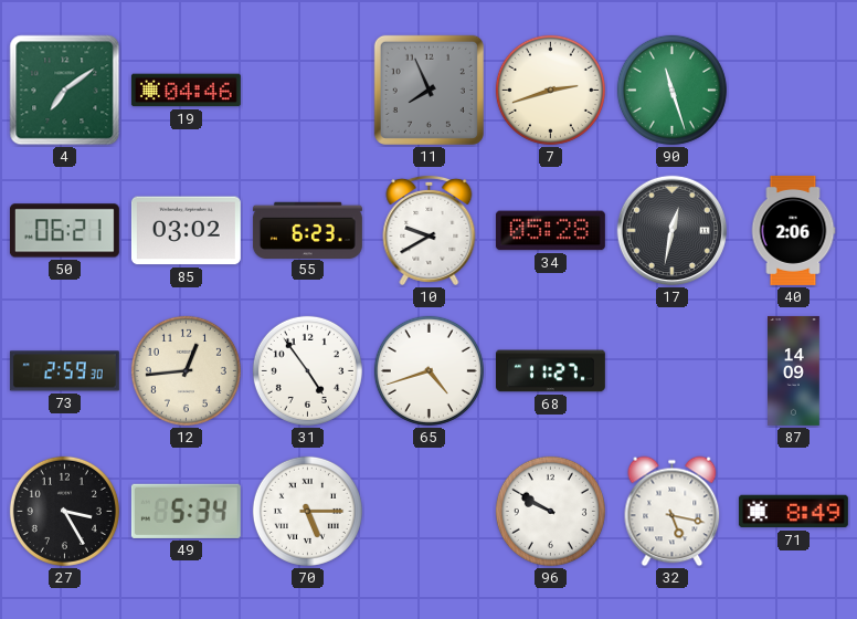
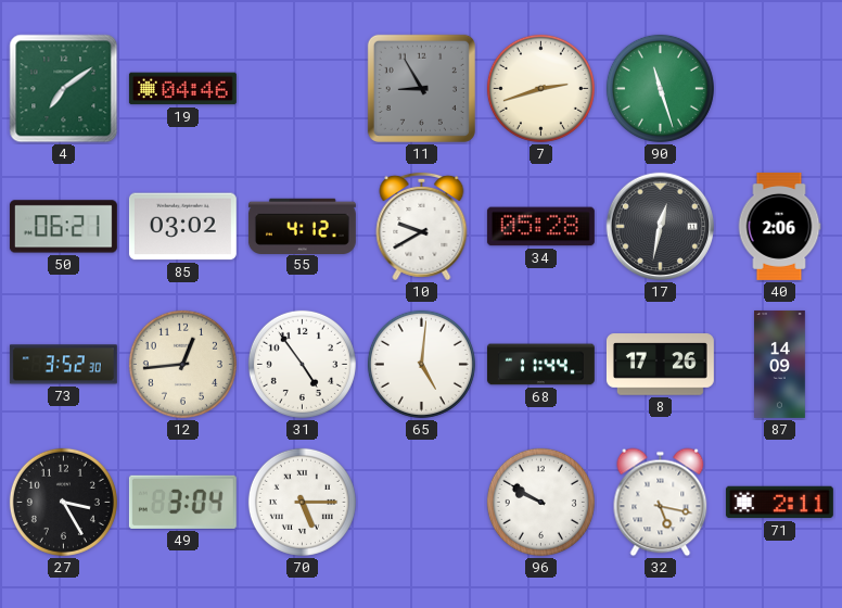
11: 7:56 -> 8:55
55: 6:23 -> 4:12
73: 2:59 -> 3:52
65: 4:42 -> 5:01
68: 11:27 -> 11:44
8: none -> 17:26
49: 5:34 -> 3:04
71: 8:49 -> 2:11
